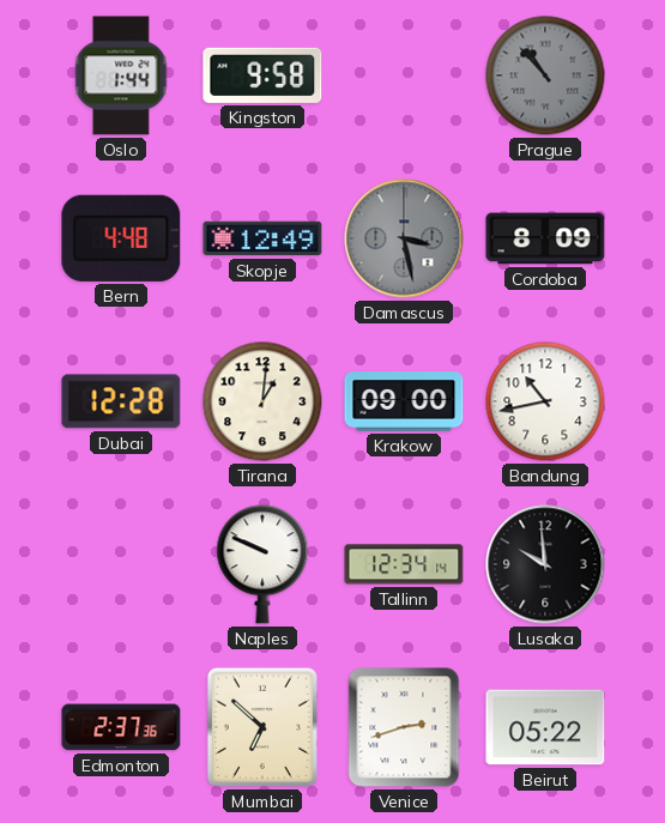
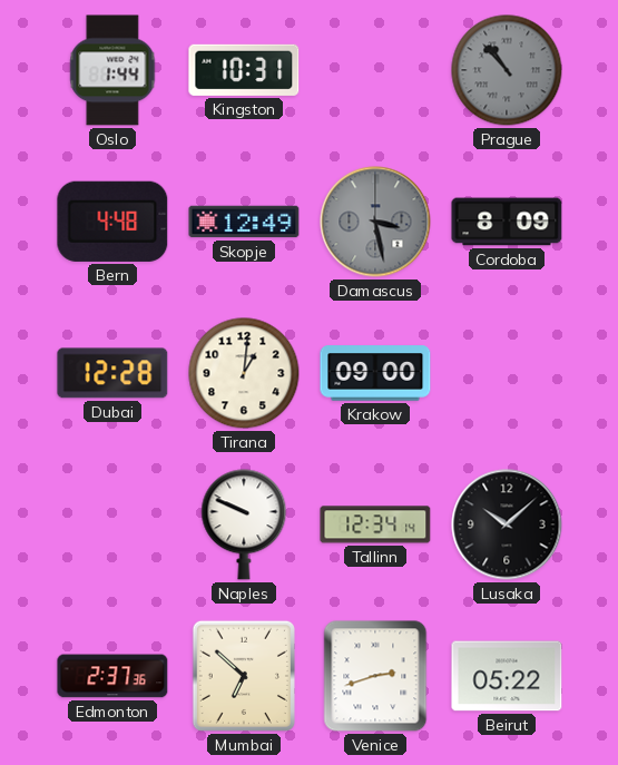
Kingston: 9:58 -> 10:31
Bandung: 10:43 -> none
Lusaka: 9:59 -> 10:08
